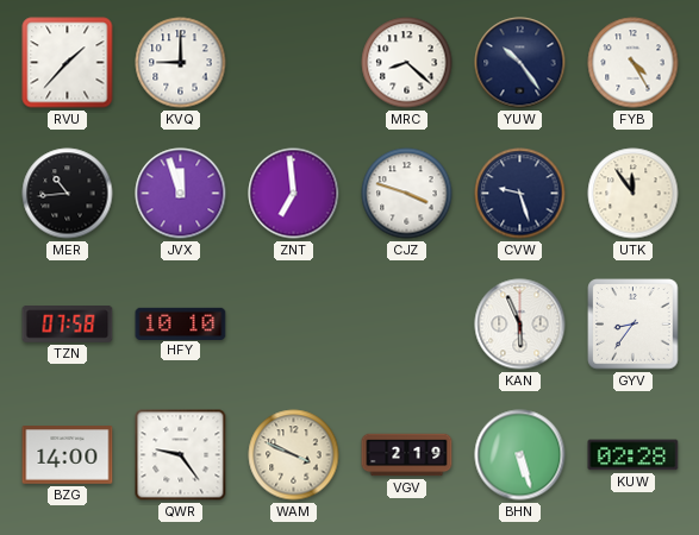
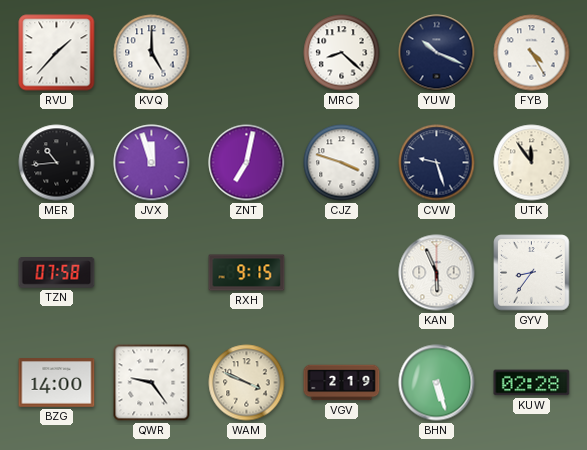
KVQ: 9:00 -> 5:00
YUW: 10:24 -> 10:19
ZNT: 6:59 -> 7:02
HFY: 10:10 -> none
RXH: none -> 9:15
